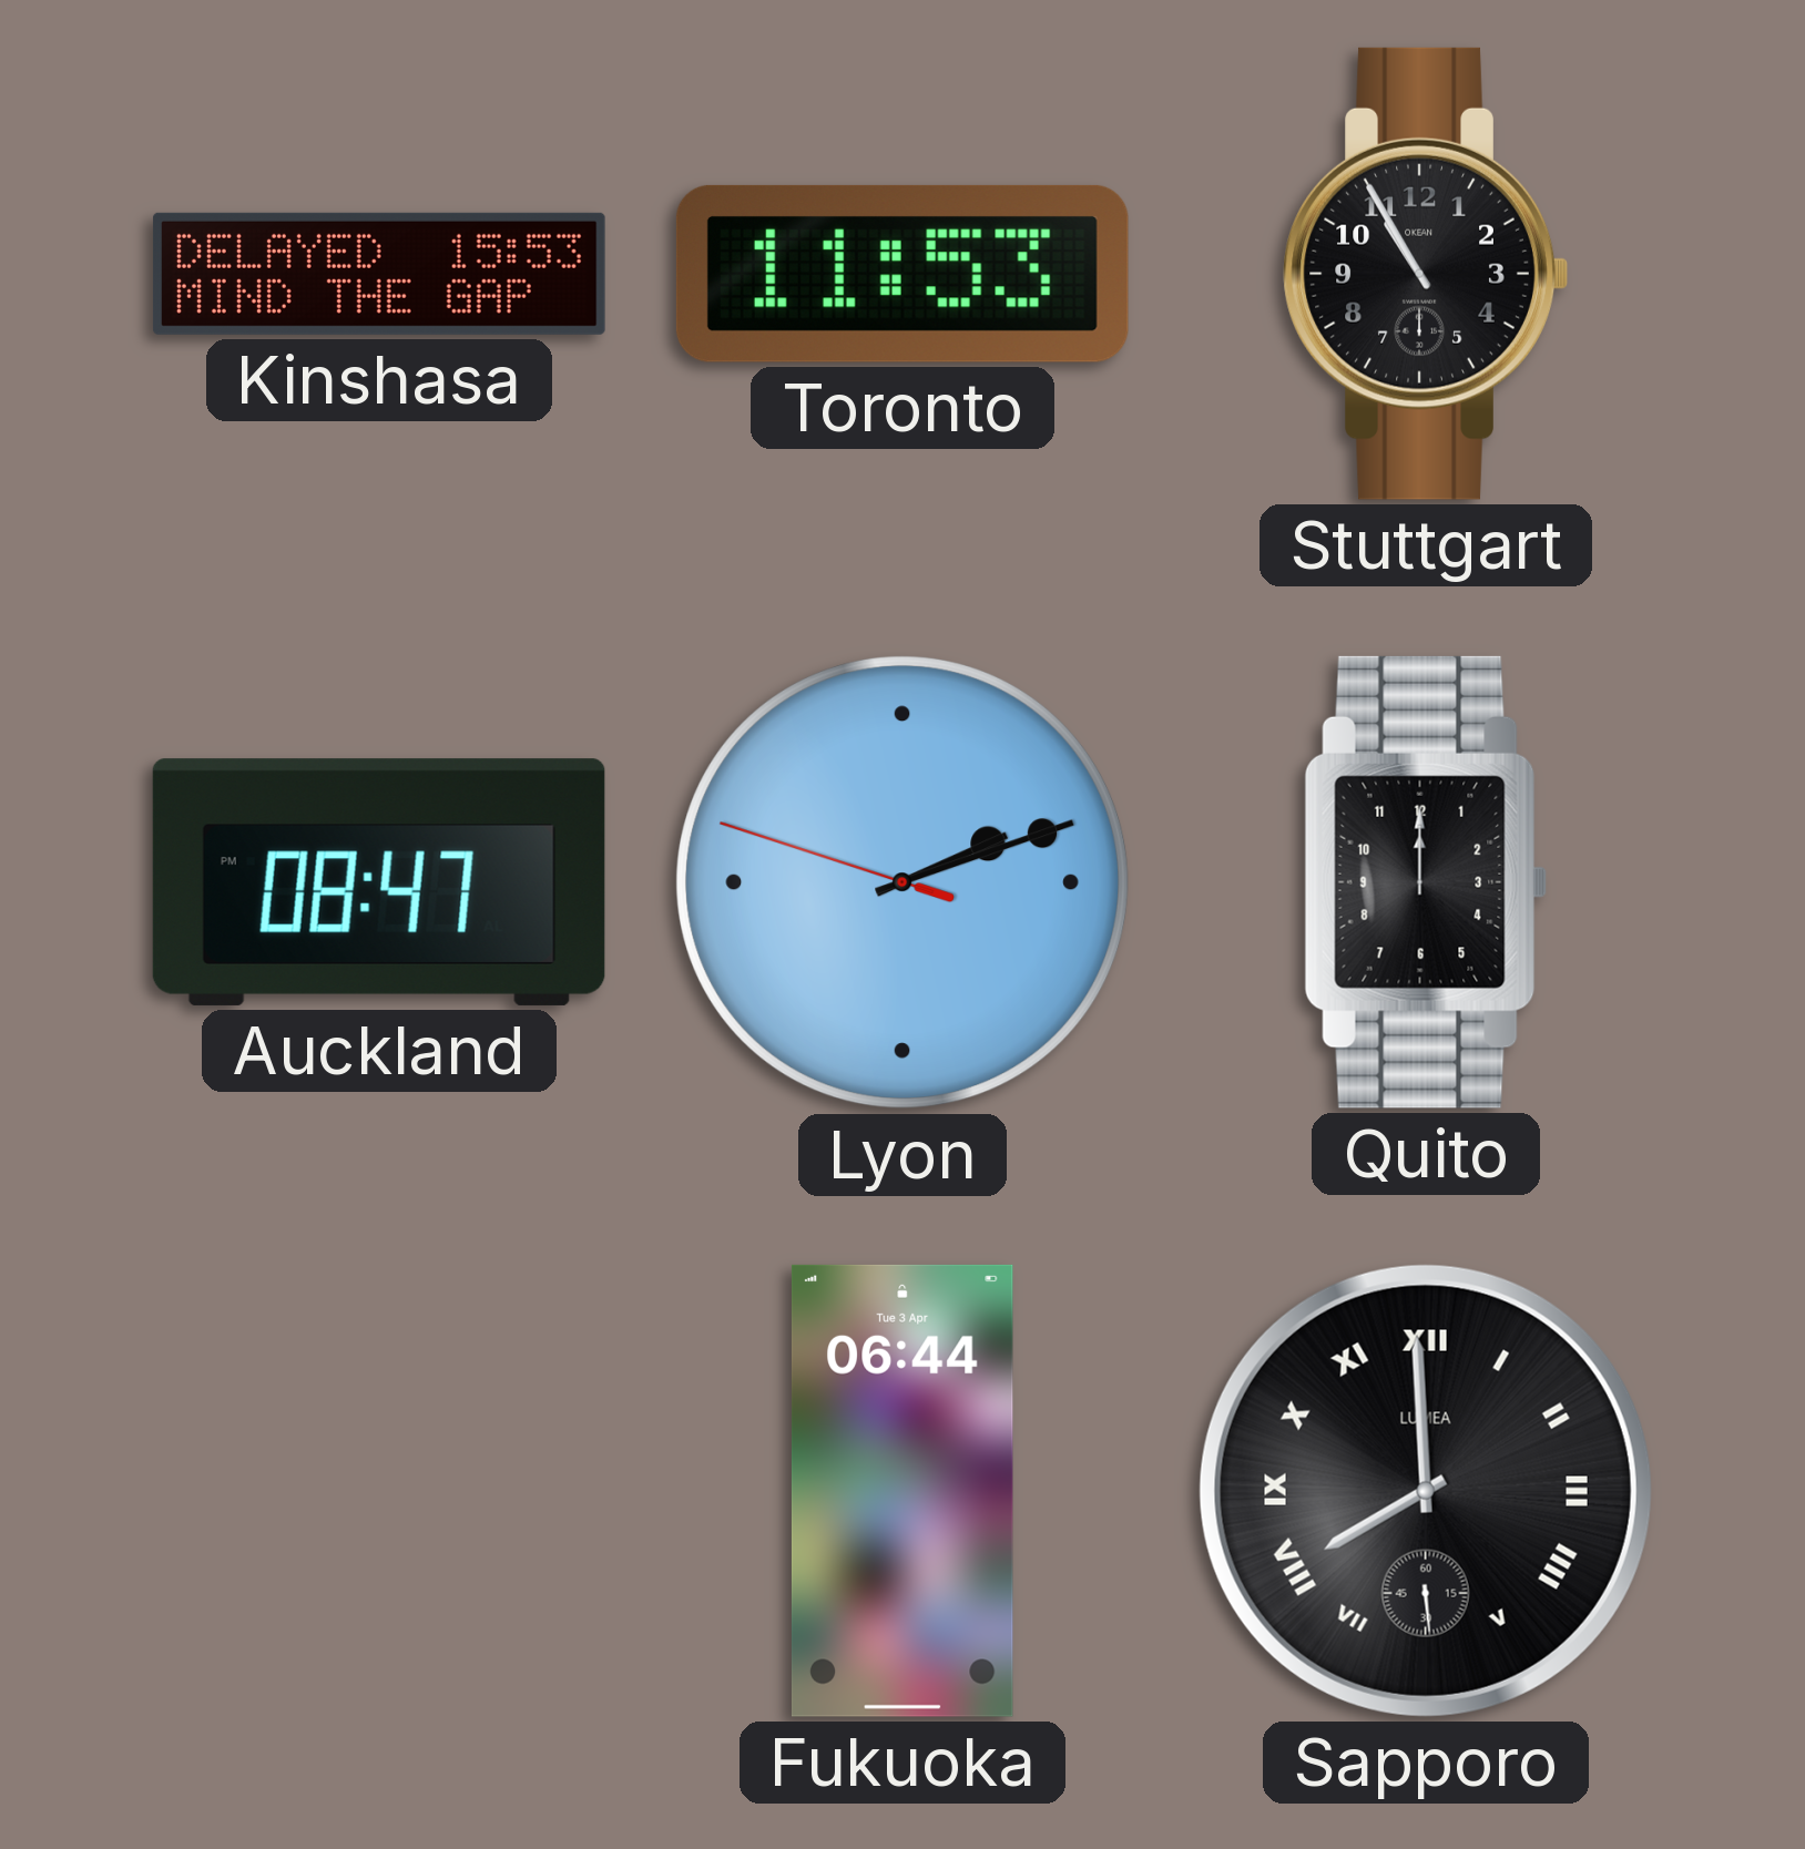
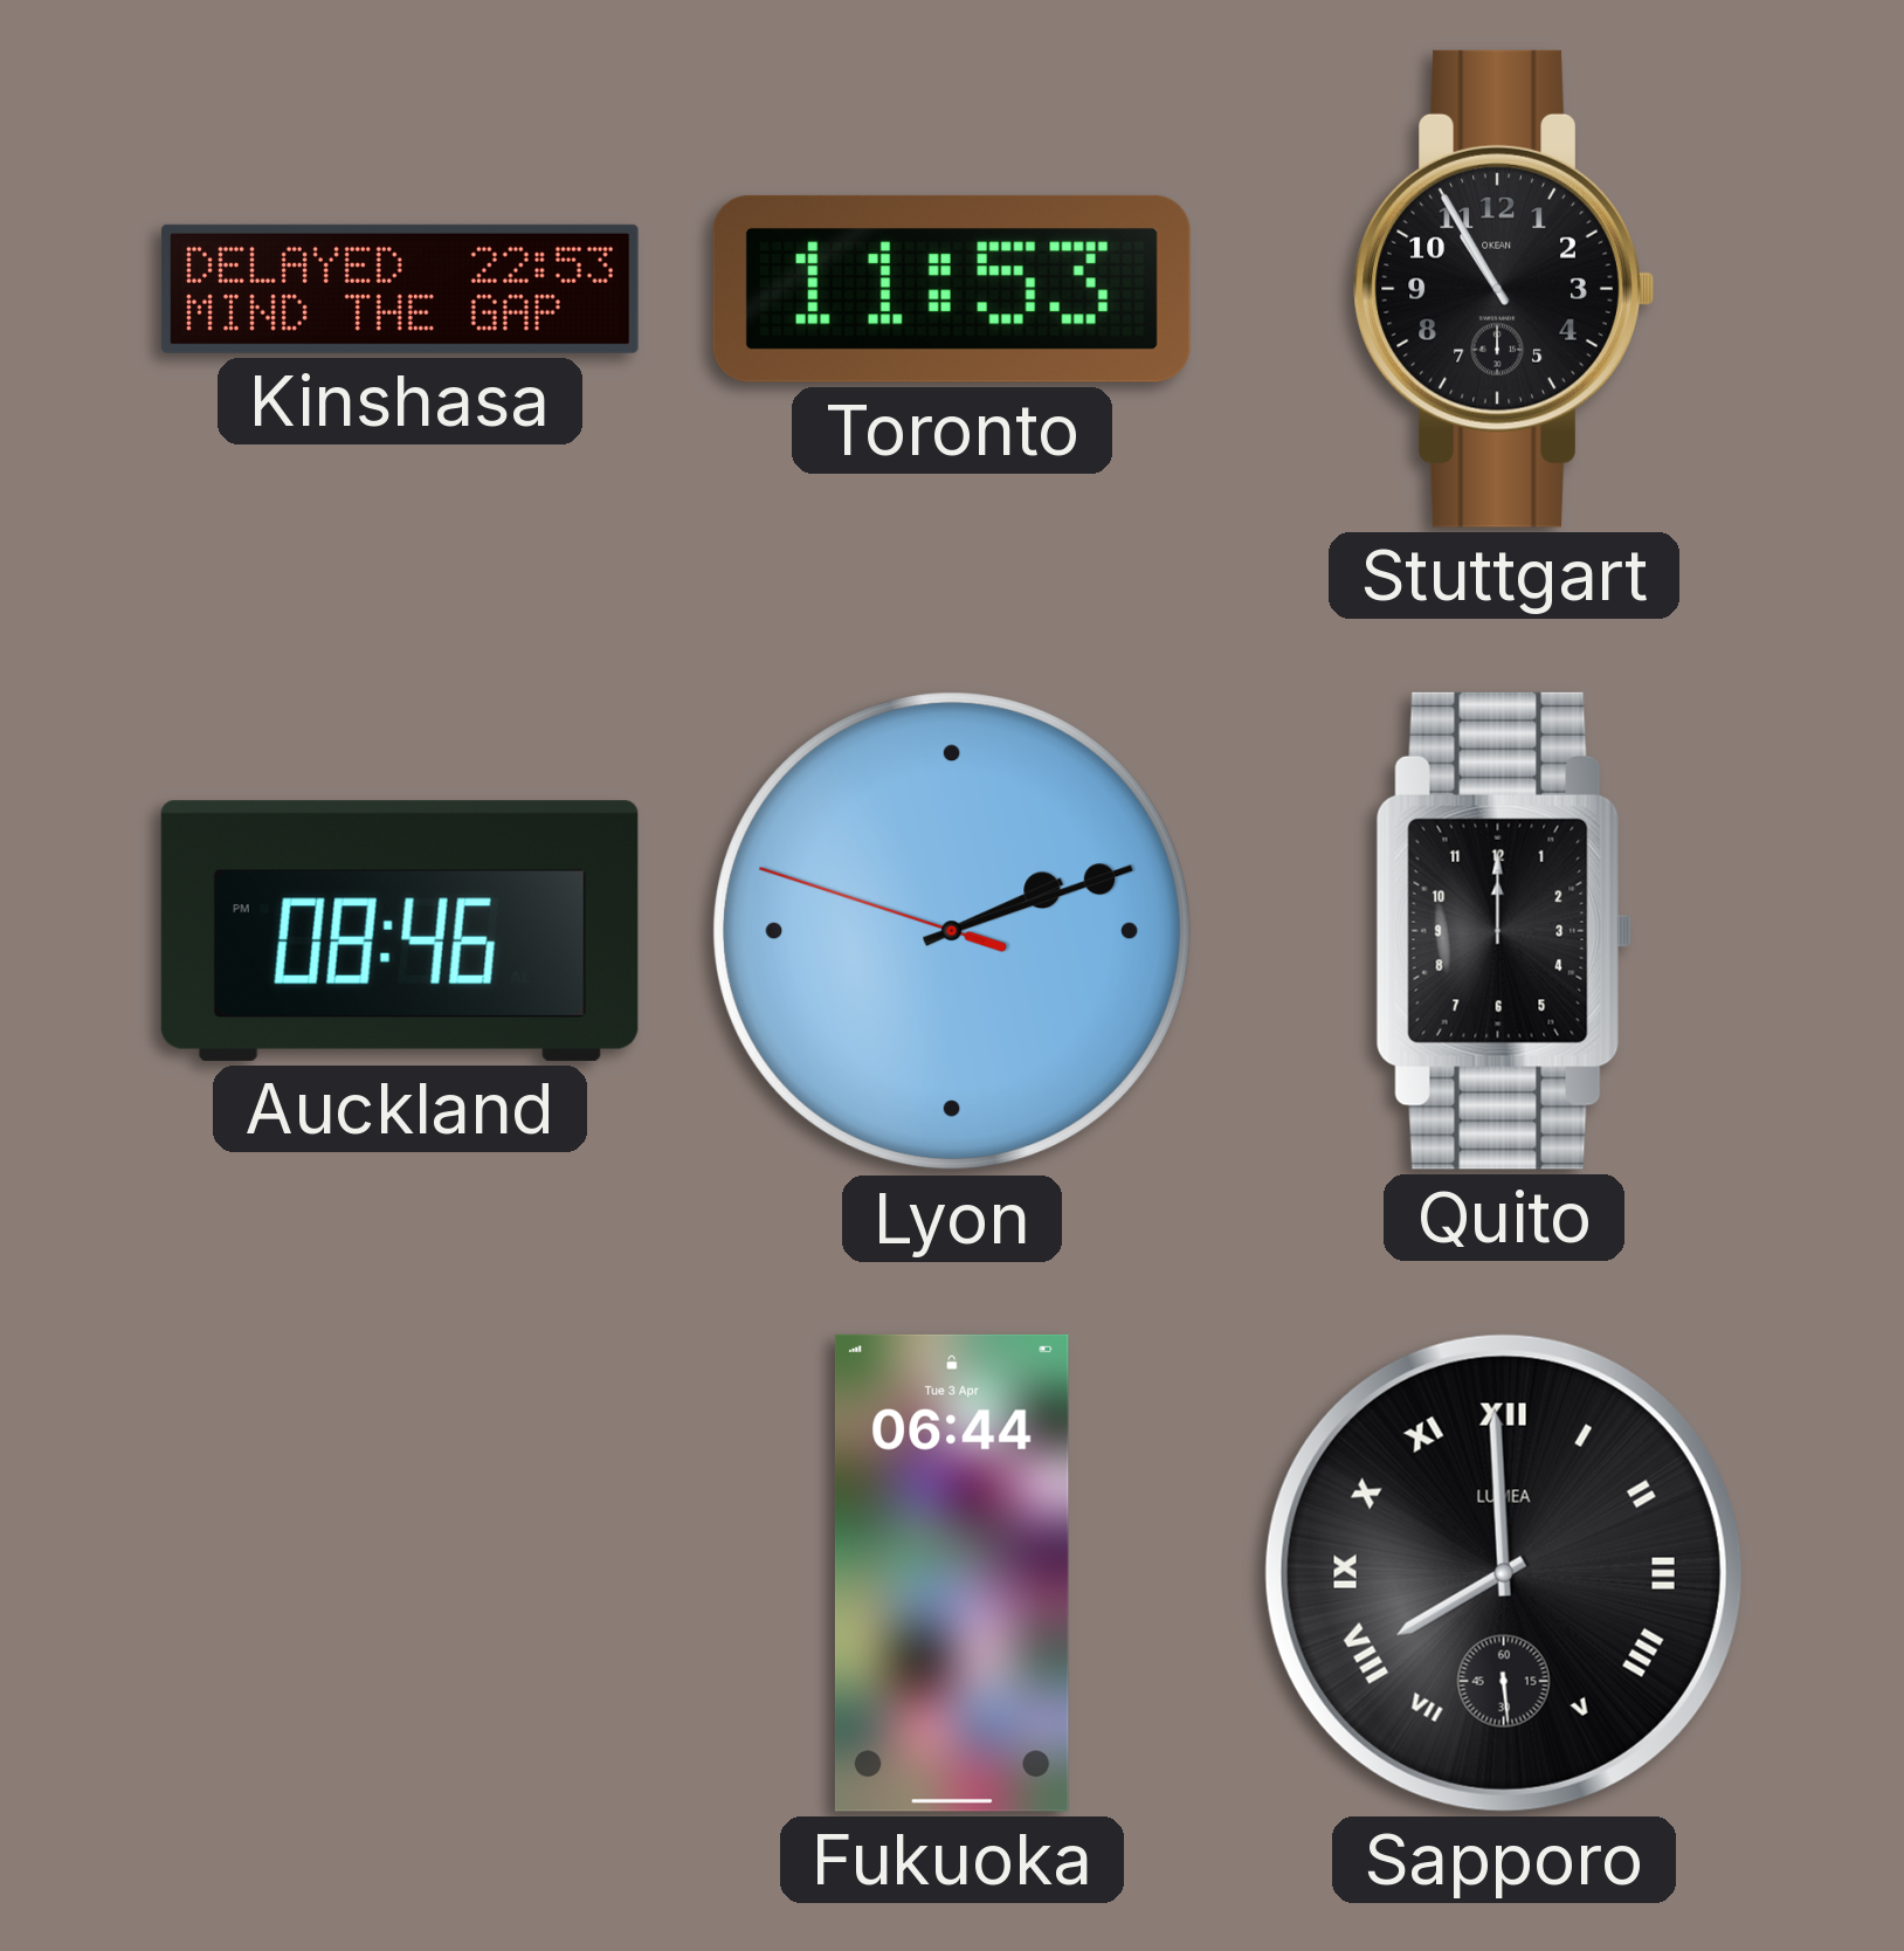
Kinshasa: 15:53 -> 22:53
Auckland: 08:47 -> 08:46
